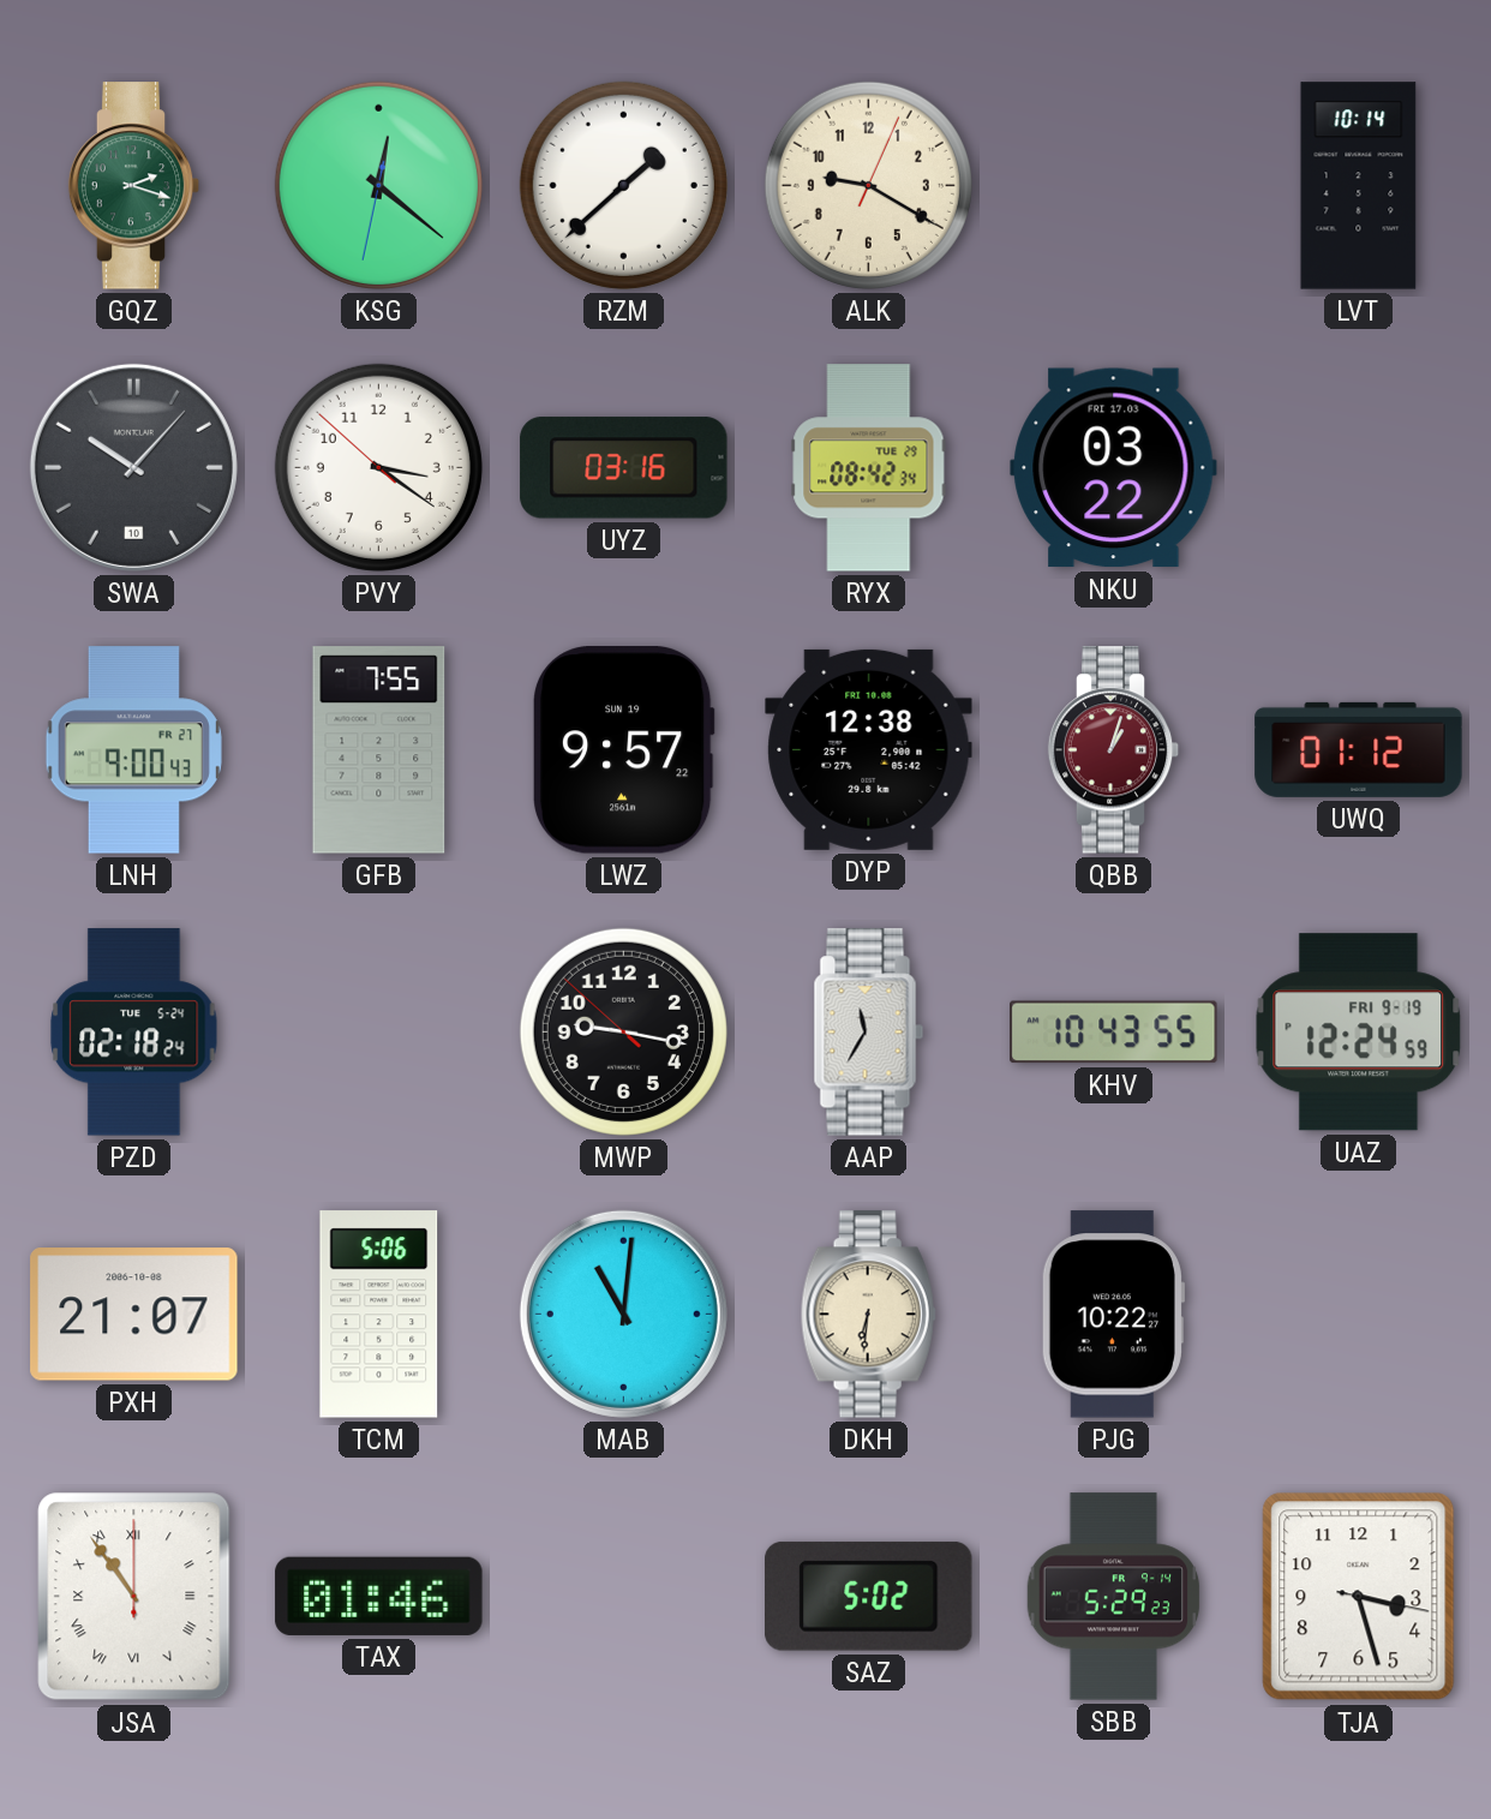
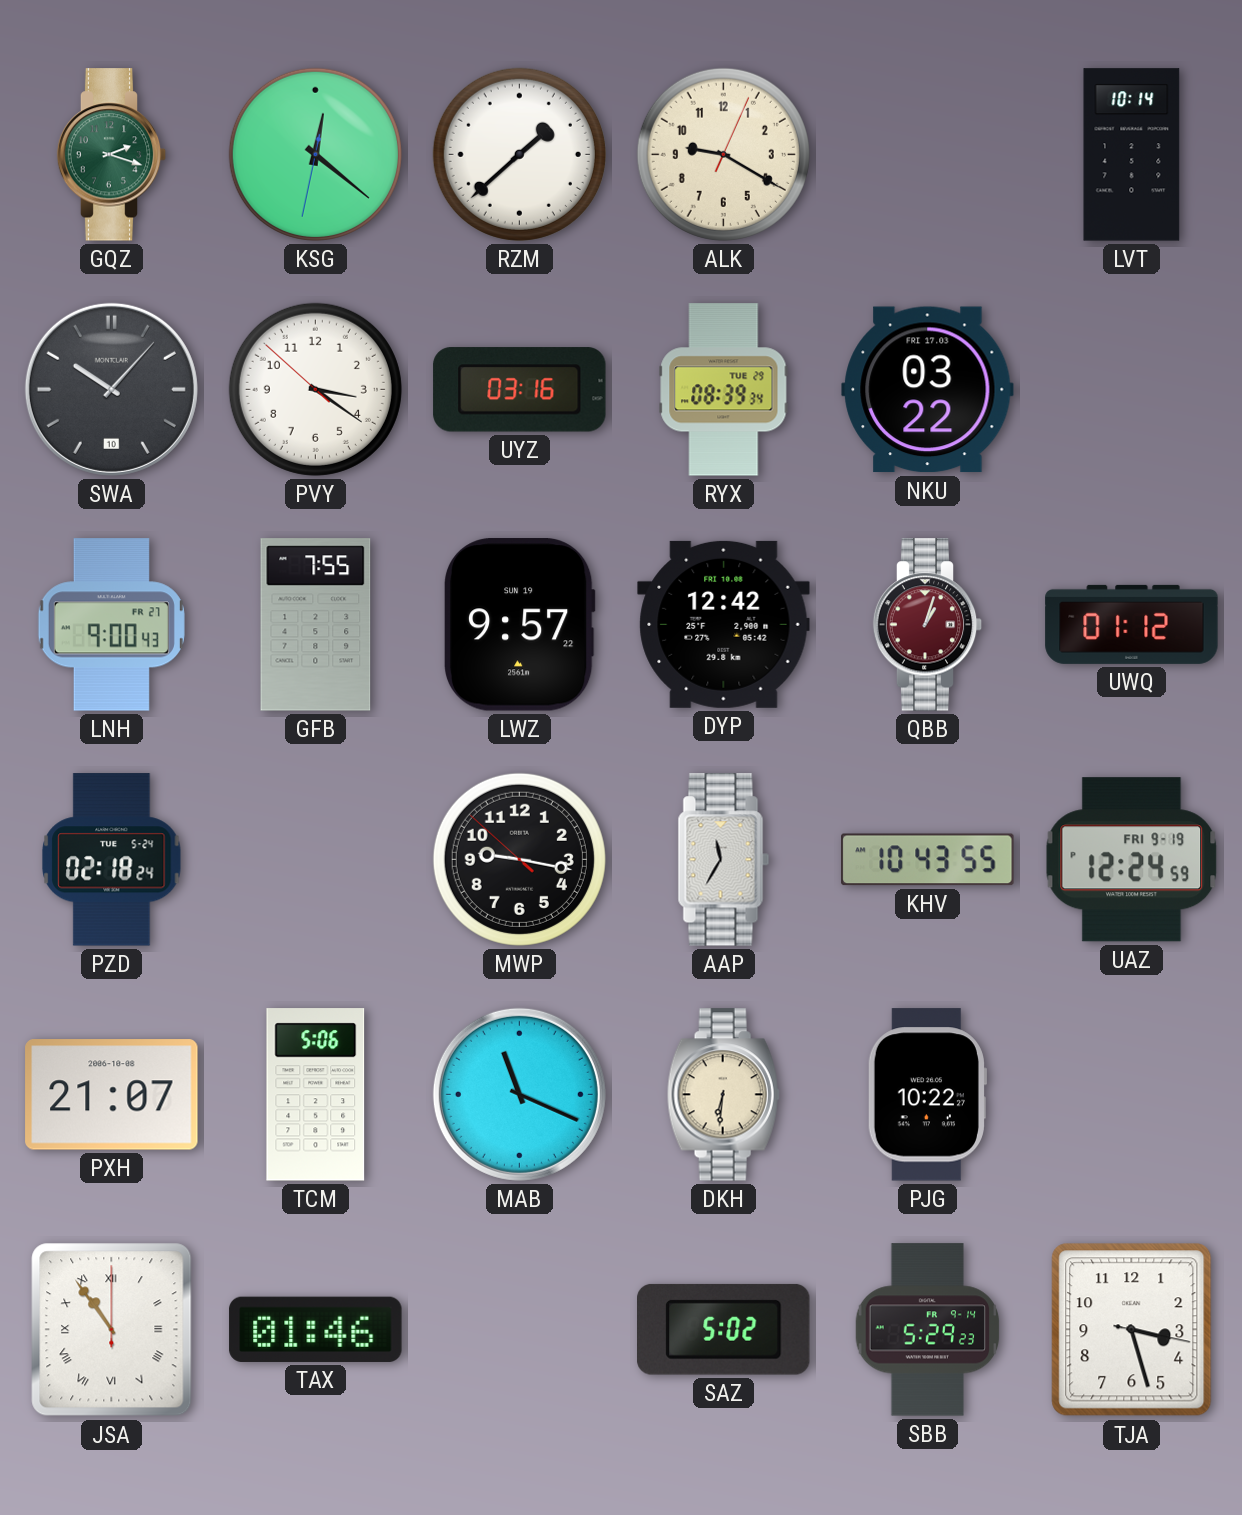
RYX: 08:42 -> 08:39
DYP: 12:38 -> 12:42
MAB: 11:01 -> 11:19
